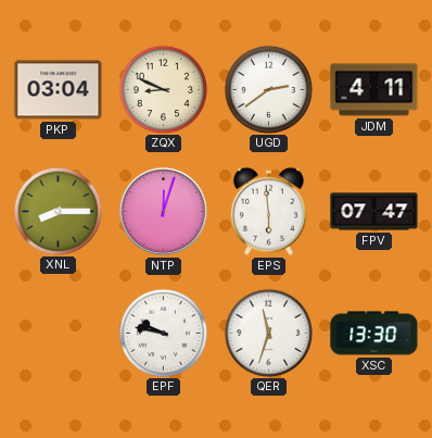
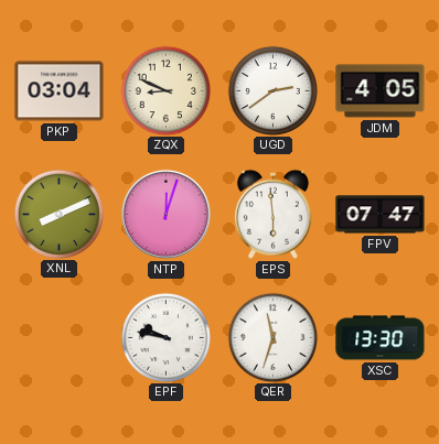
JDM: 4:11 -> 4:05
XNL: 8:15 -> 8:11
